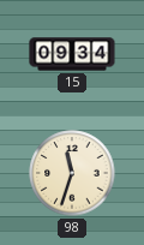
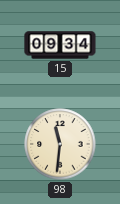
98: 11:33 -> 11:31
